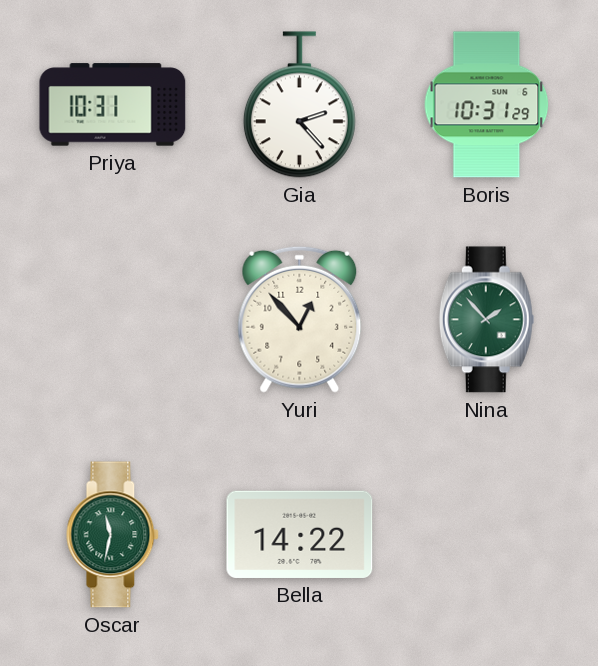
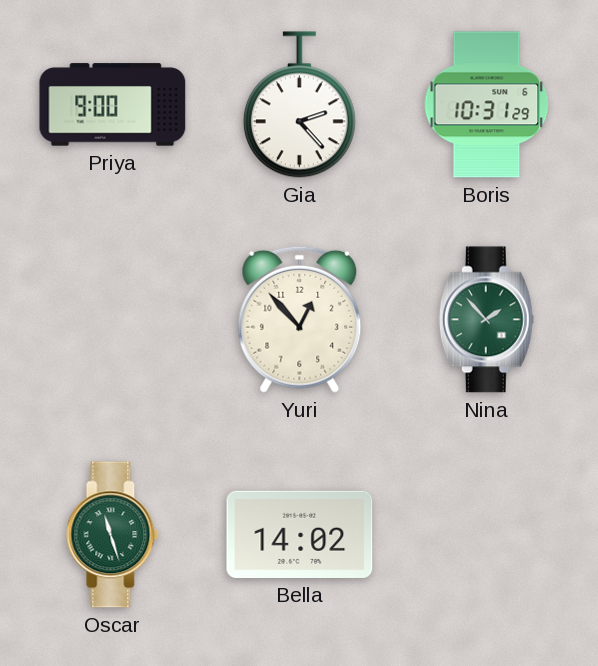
Priya: 10:31 -> 9:00
Oscar: 11:32 -> 11:27
Bella: 14:22 -> 14:02
